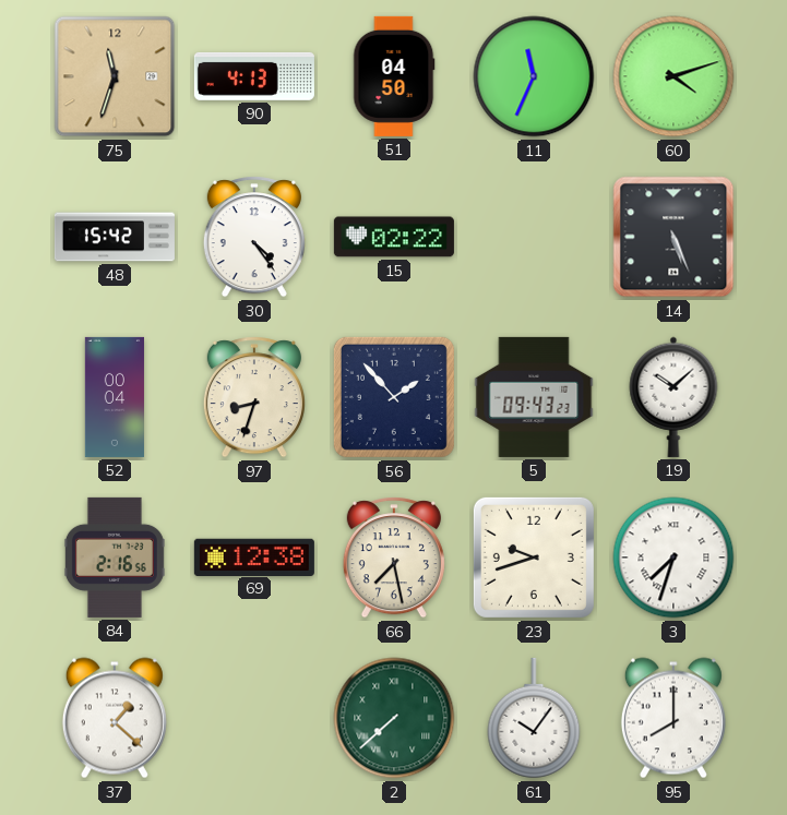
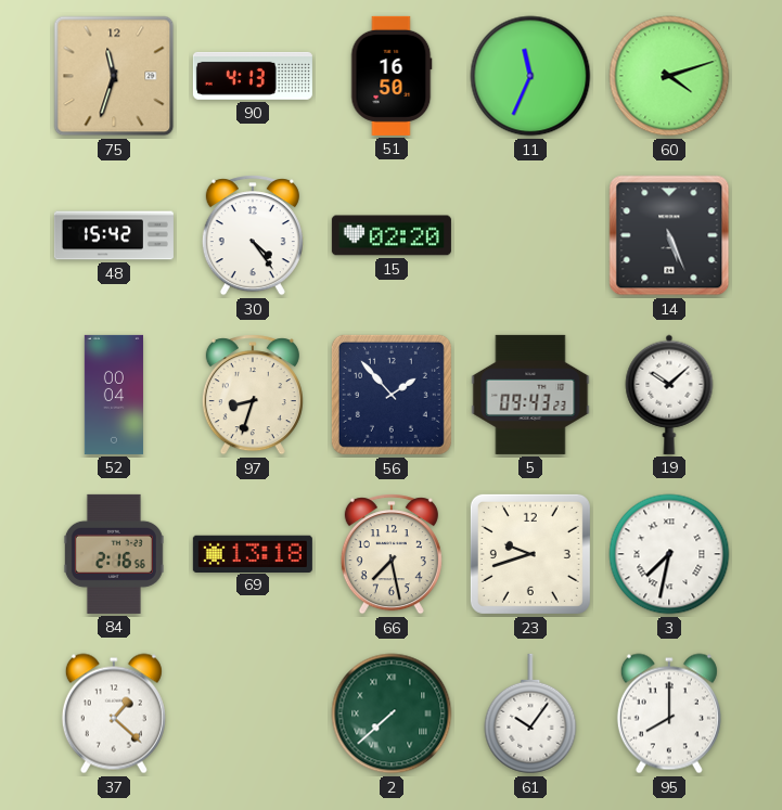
51: 04:50 -> 16:50
15: 02:22 -> 02:20
69: 12:38 -> 13:18
3: 7:33 -> 7:32
